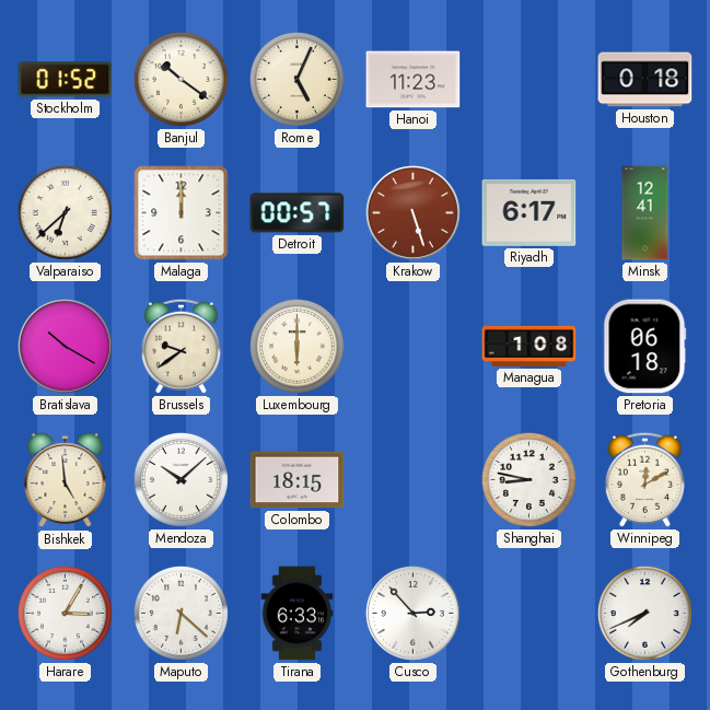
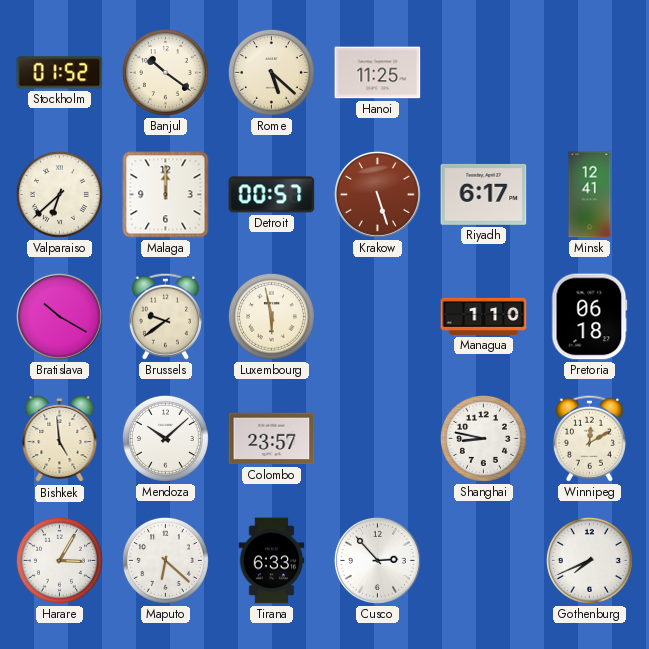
Rome: 5:04 -> 5:22
Hanoi: 11:23 -> 11:25
Houston: 0:18 -> none
Luxembourg: 6:00 -> 5:58
Managua: 1:08 -> 1:10
Colombo: 18:15 -> 23:57
